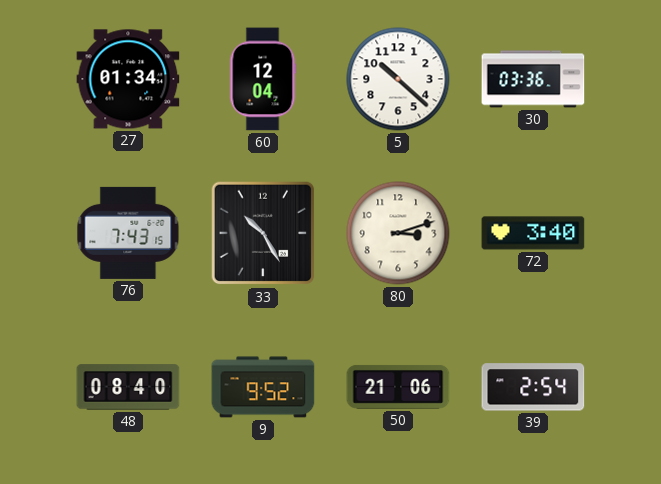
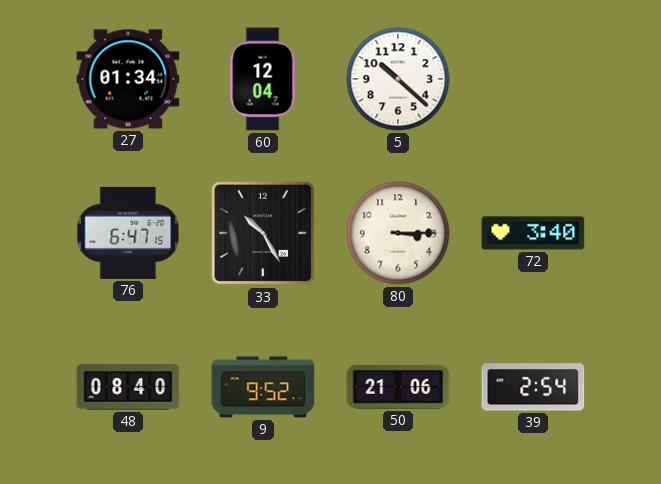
30: 03:36 -> none
76: 7:43 -> 6:47
80: 3:12 -> 3:15
